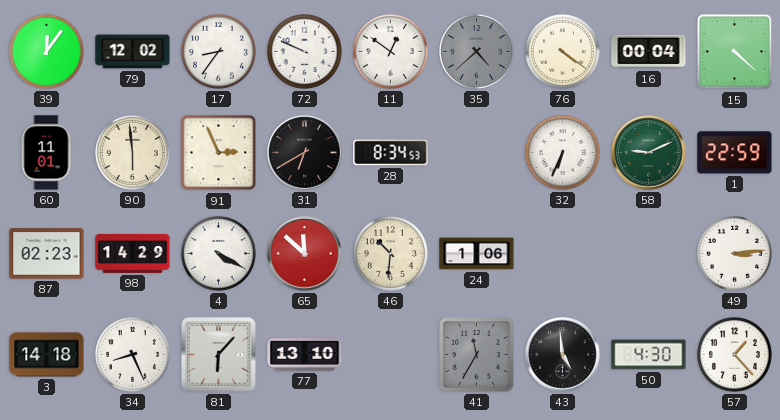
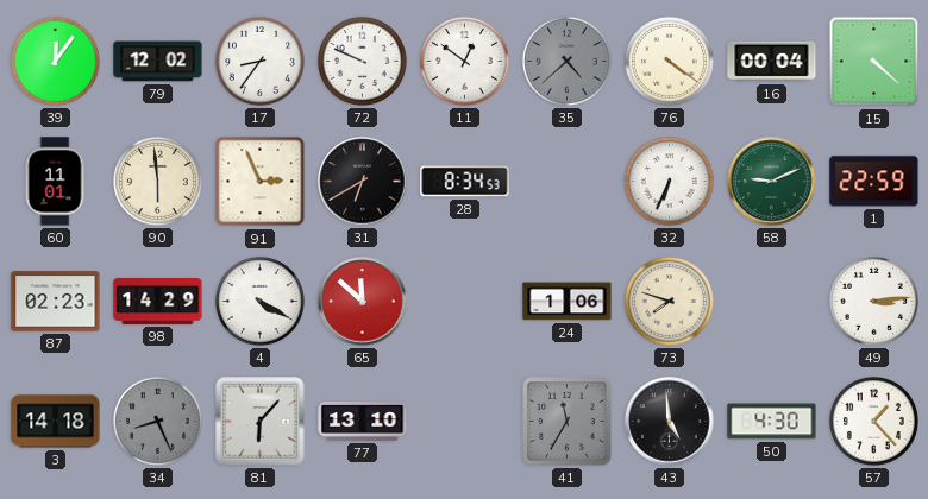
46: 10:31 -> none
73: none -> 7:48
34 dial: white -> grey
